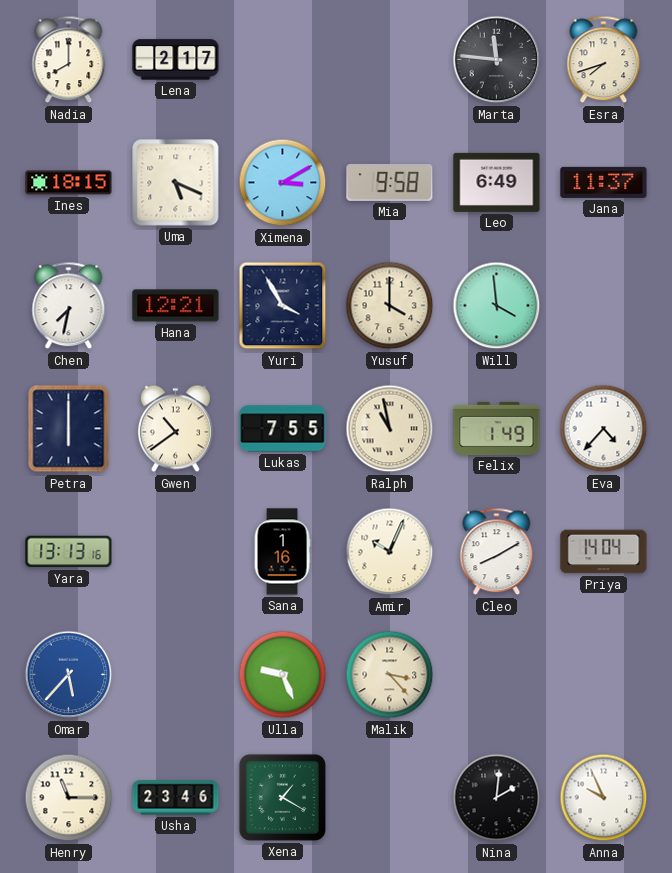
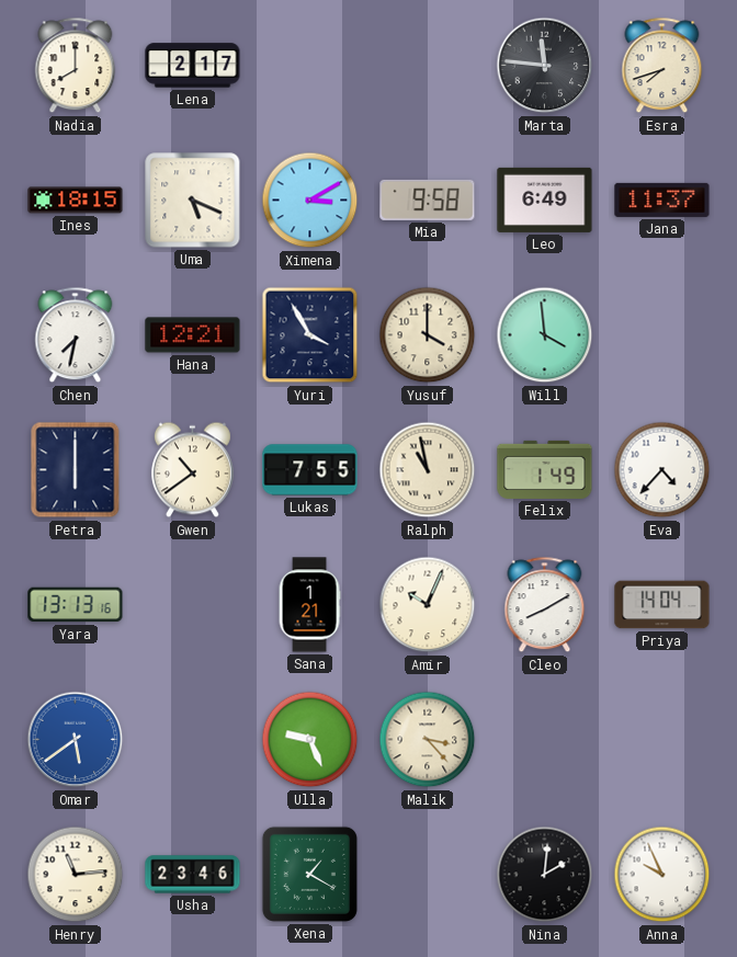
Sana: 1:16 -> 1:21
Omar: 5:37 -> 5:39
Henry: 11:15 -> 11:14
